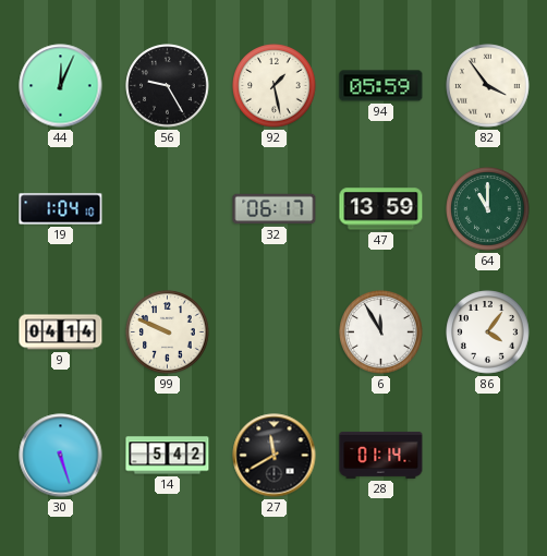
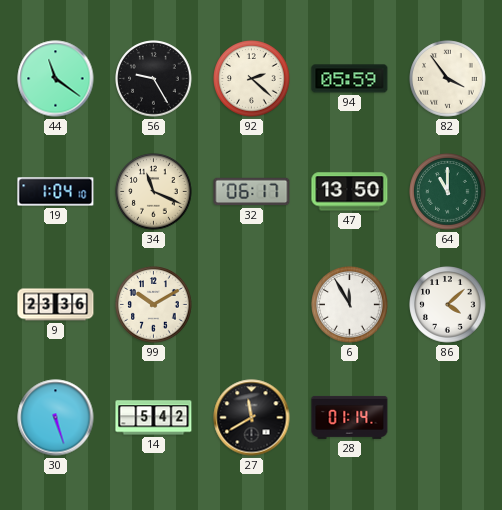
44: 12:04 -> 11:21
92: 1:28 -> 2:22
34: none -> 11:19
47: 13:59 -> 13:50
9: 04:14 -> 23:36
99: 9:49 -> 10:10
86: 4:06 -> 4:08
